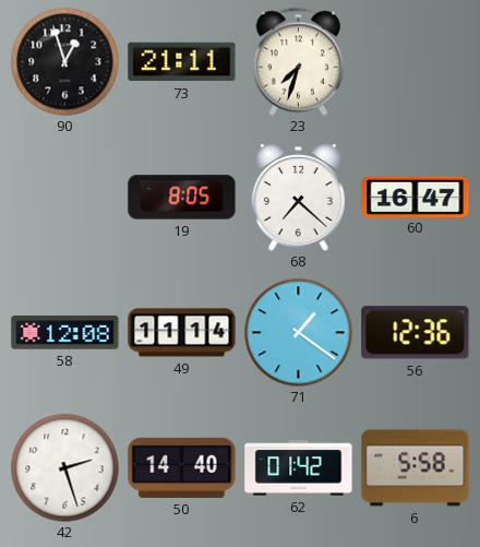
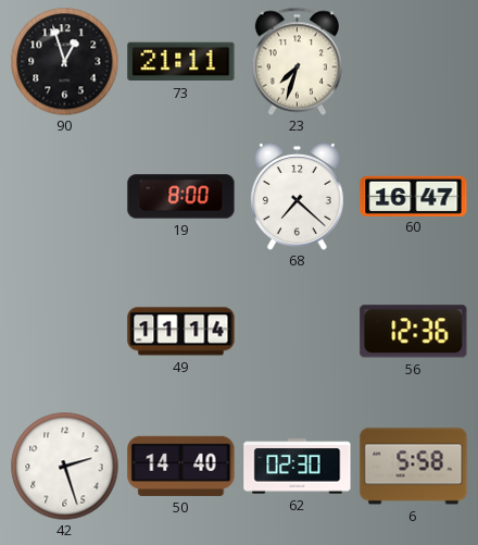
19: 8:05 -> 8:00
58: 12:08 -> none
71: 1:21 -> none
62: 01:42 -> 02:30
